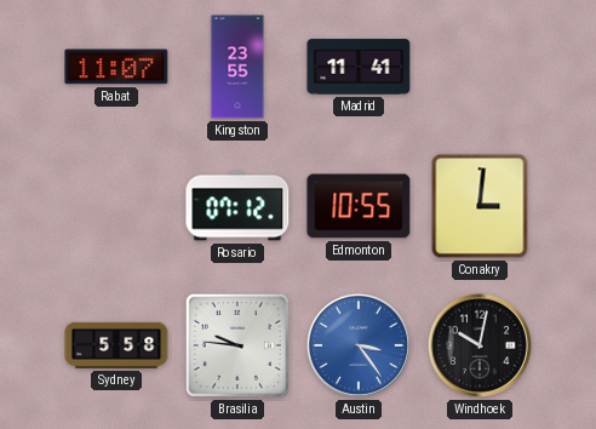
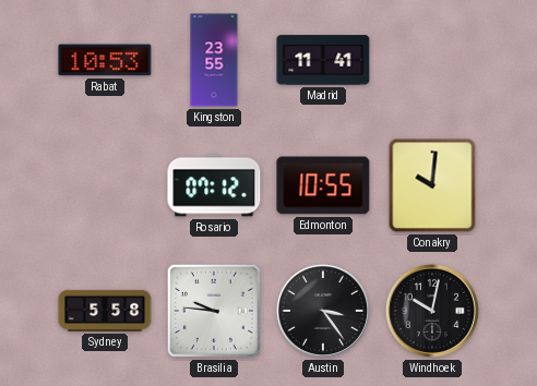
Rabat: 11:07 -> 10:53
Conakry: 3:01 -> 10:01
Austin dial: blue -> black
